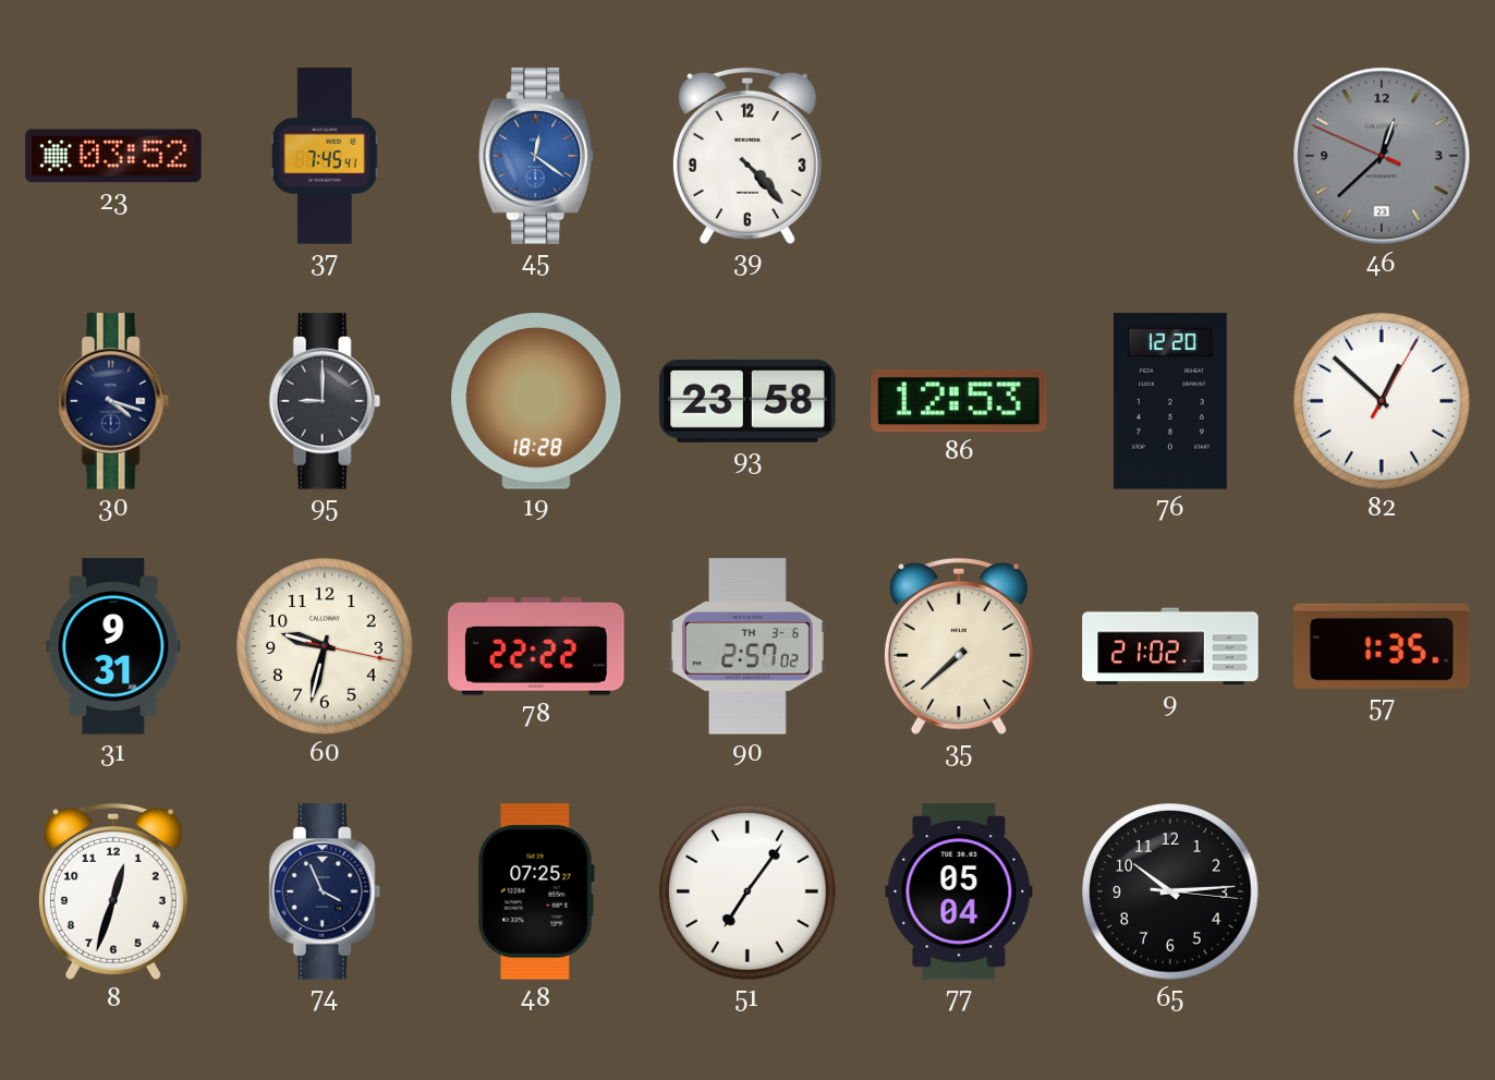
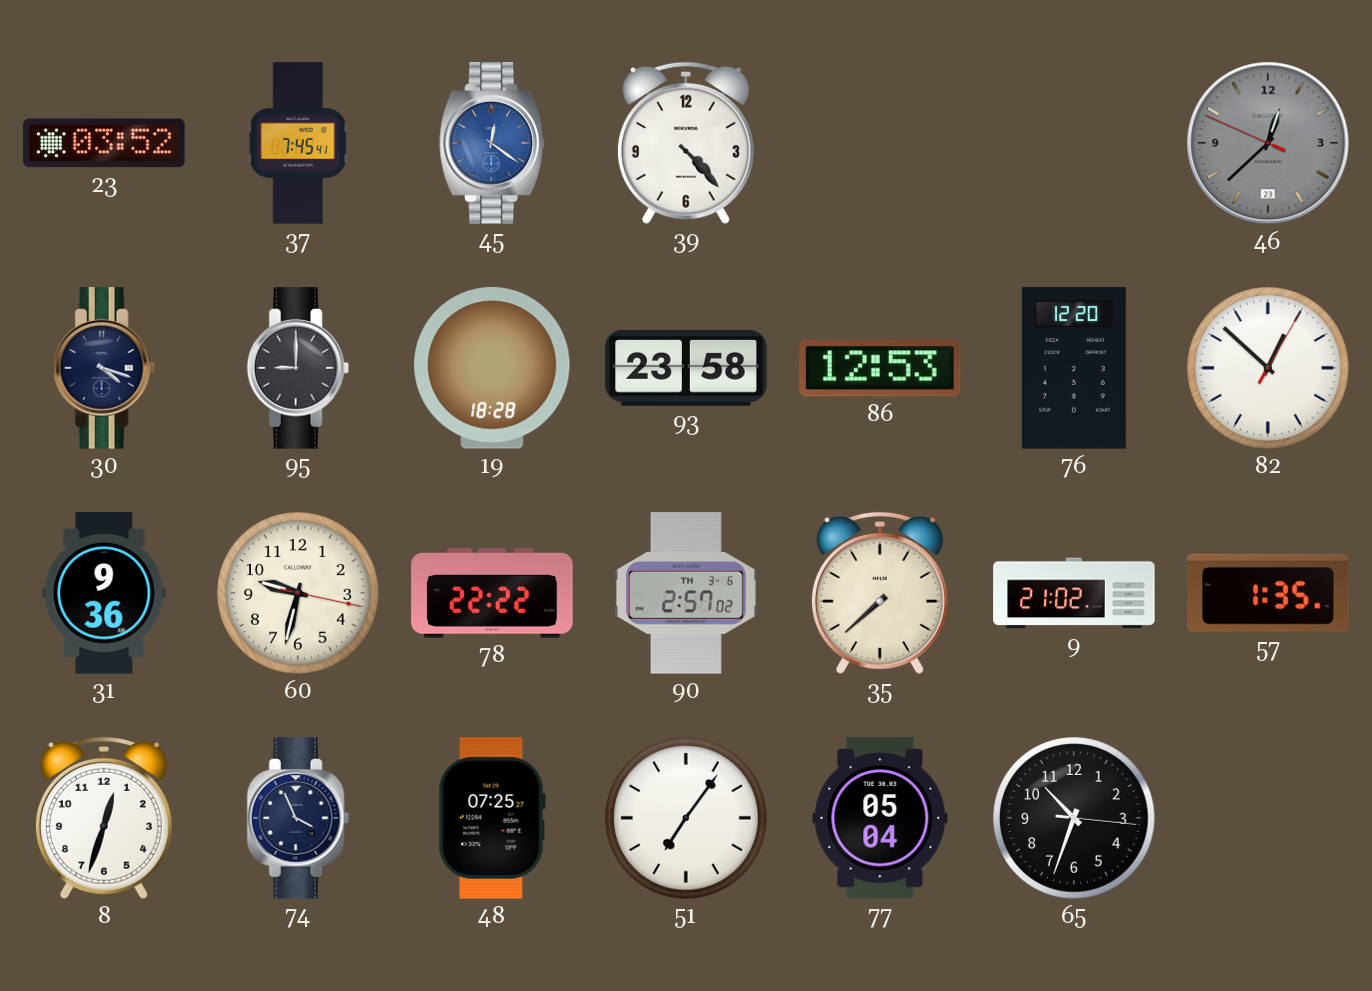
31: 9:31 -> 9:36
65: 10:14 -> 10:33
